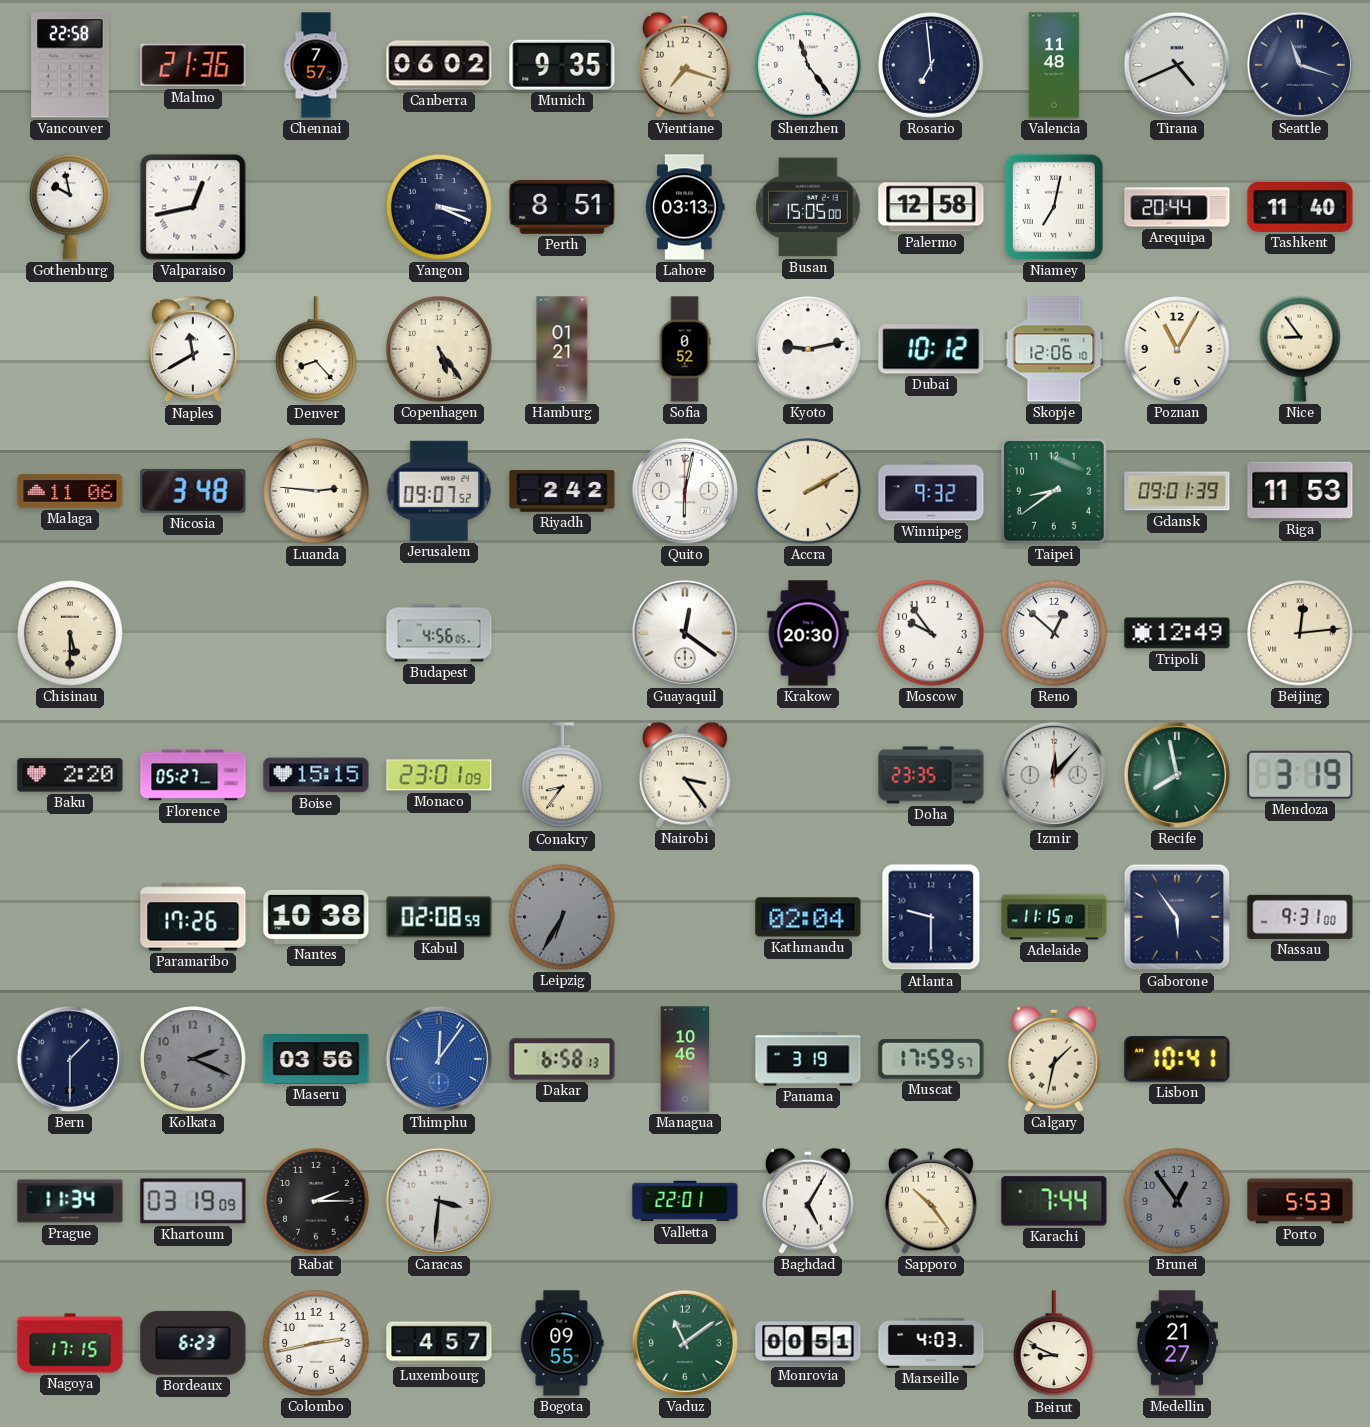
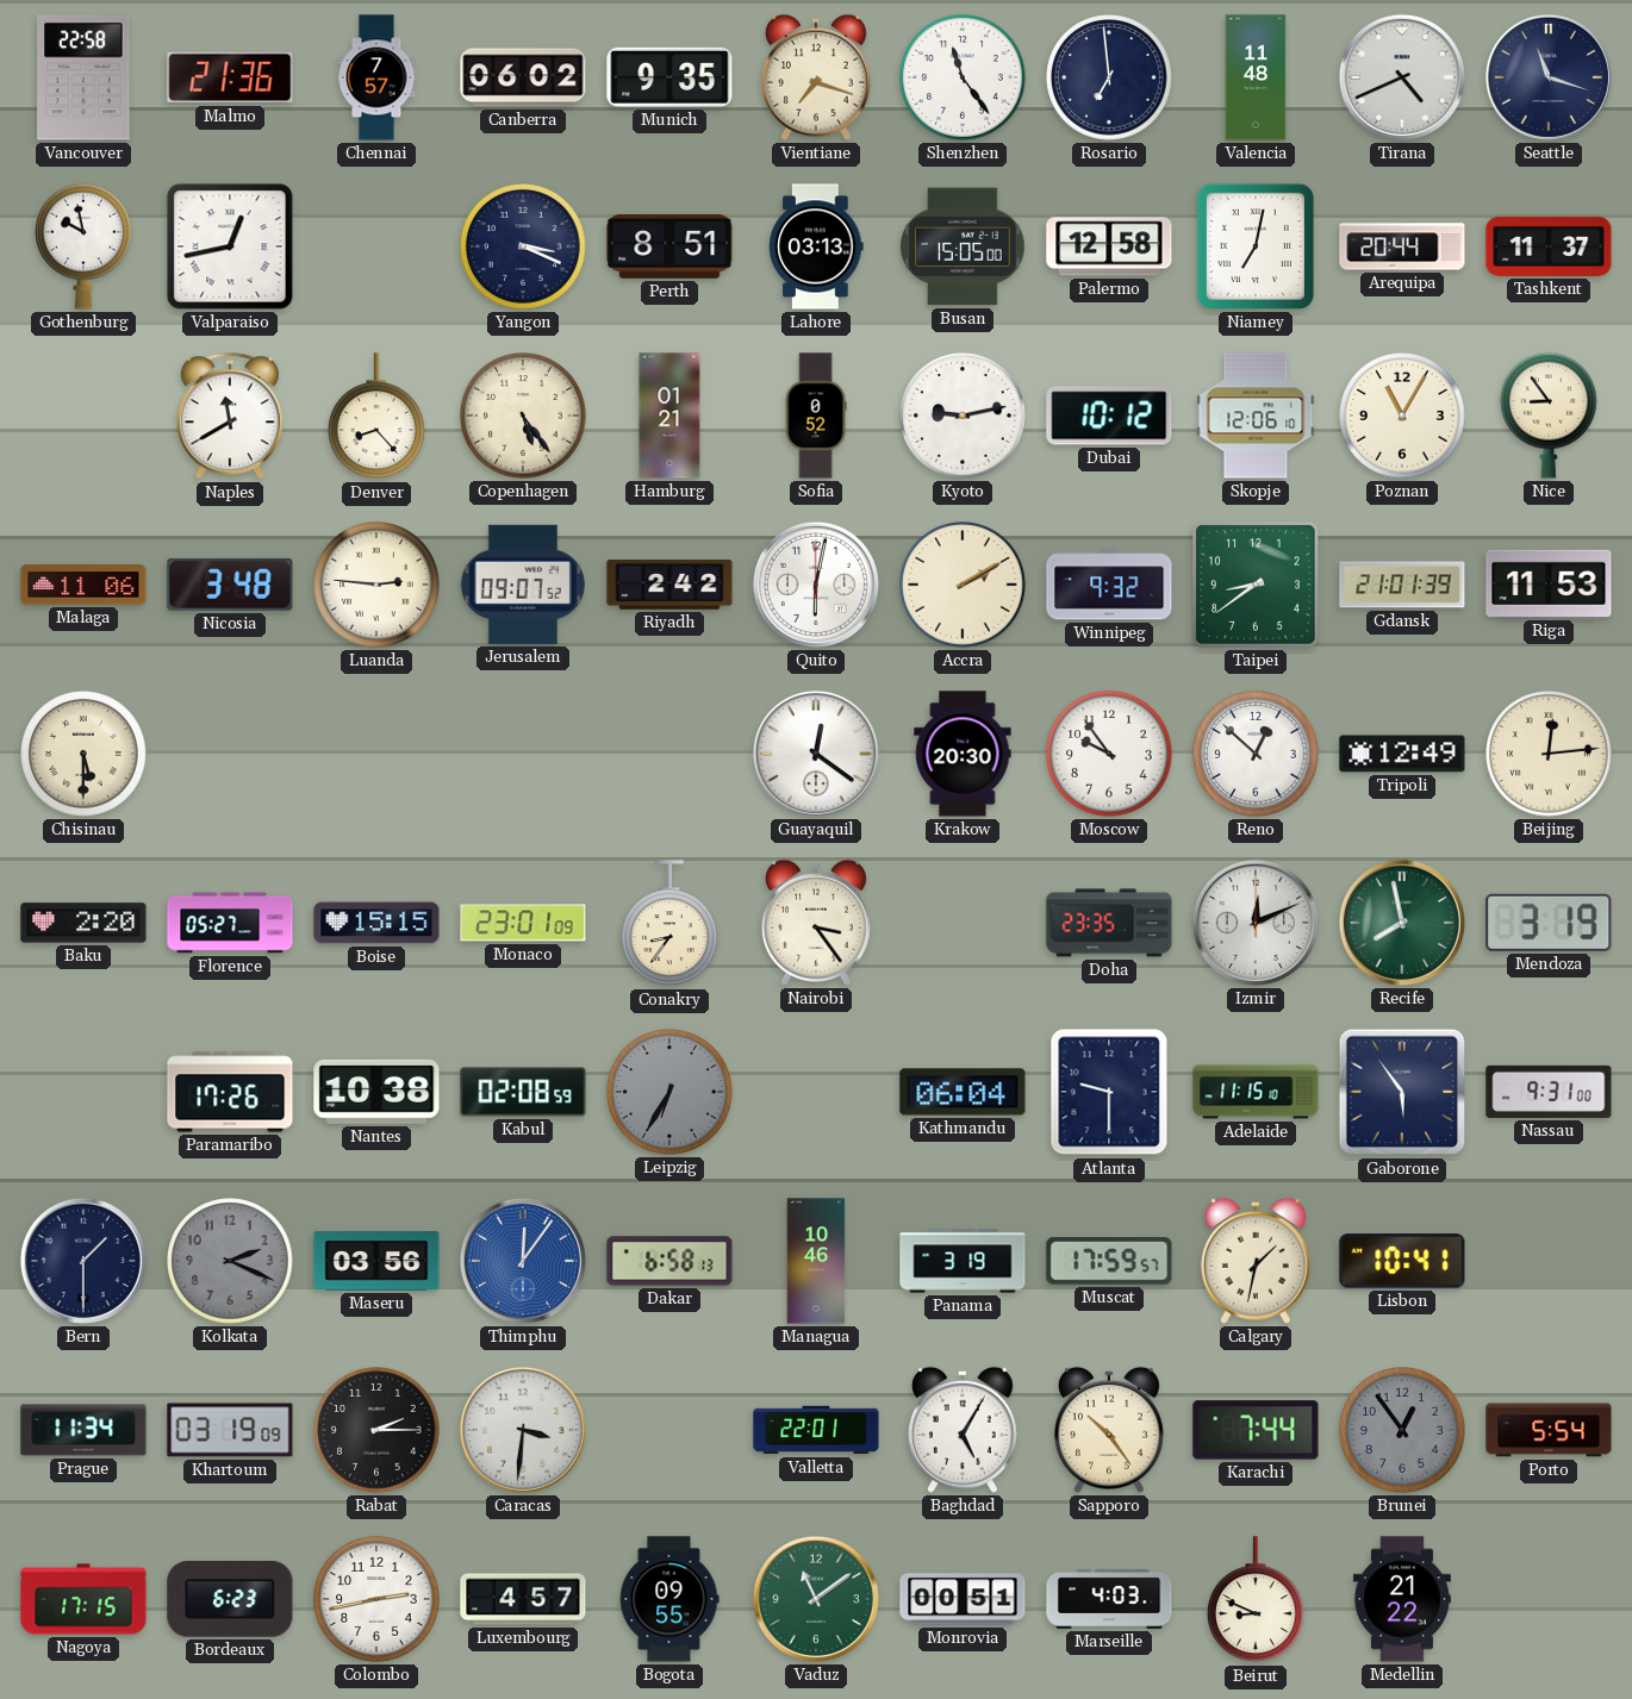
Tashkent: 11:40 -> 11:37
Gdansk: 09:01 -> 21:01
Budapest: 4:56 -> none
Izmir: 12:07 -> 12:11
Kathmandu: 02:04 -> 06:04
Porto: 5:53 -> 5:54
Medellin: 21:27 -> 21:22
